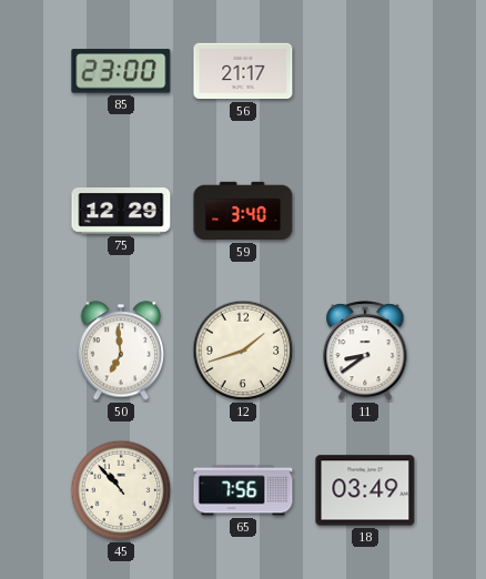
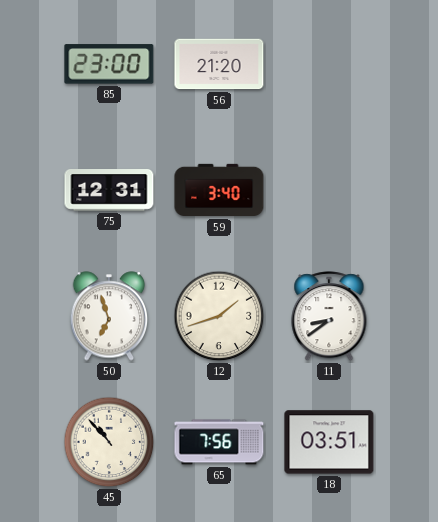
56: 21:17 -> 21:20
75: 12:29 -> 12:31
50: 6:59 -> 6:57
18: 03:49 -> 03:51
